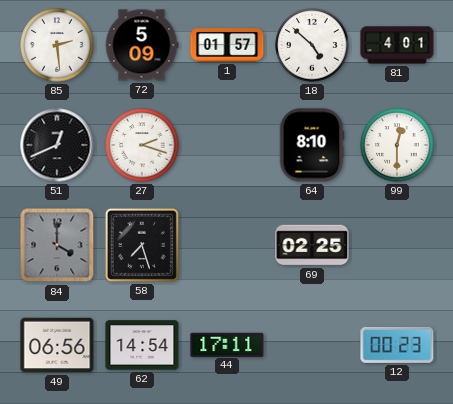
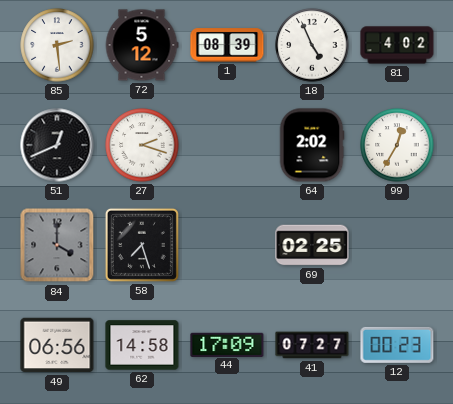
72: 5:09 -> 5:12
1: 01:57 -> 08:39
18: 4:52 -> 4:56
81: 4:01 -> 4:02
64: 8:10 -> 2:02
99: 12:30 -> 12:35
62: 14:54 -> 14:58
44: 17:11 -> 17:09
41: none -> 07:27
